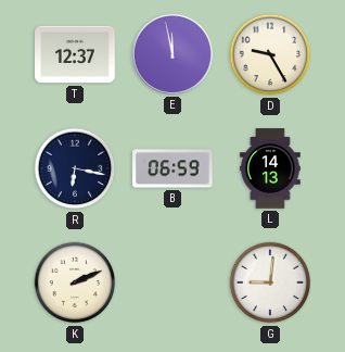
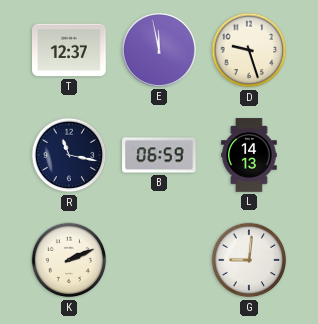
D: 9:25 -> 9:27
R: 6:17 -> 11:17
